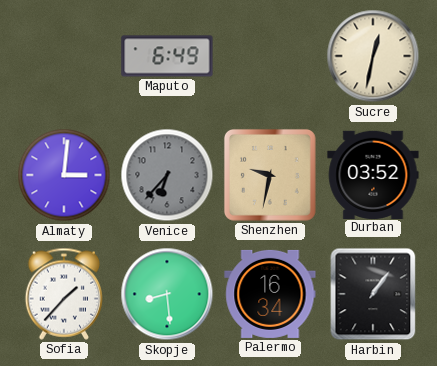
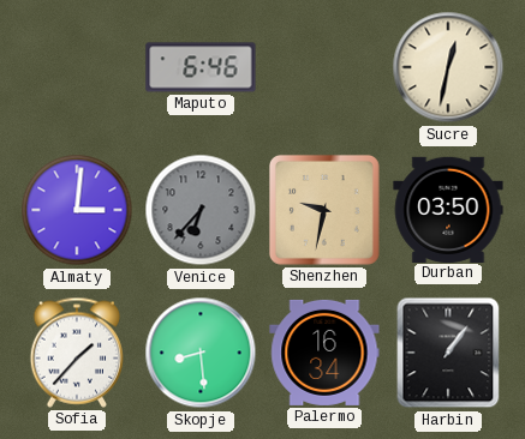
Maputo: 6:49 -> 6:46
Durban: 03:52 -> 03:50
